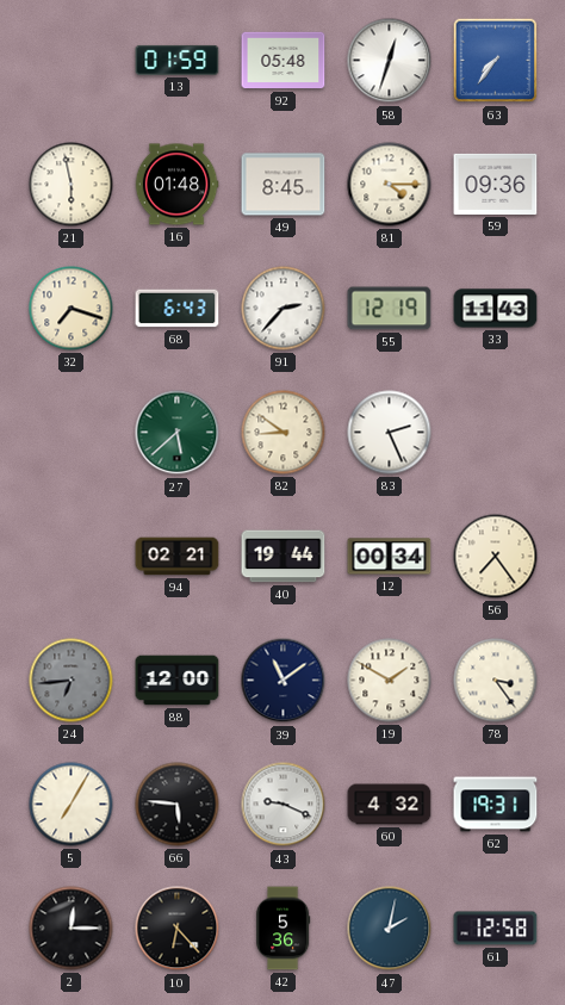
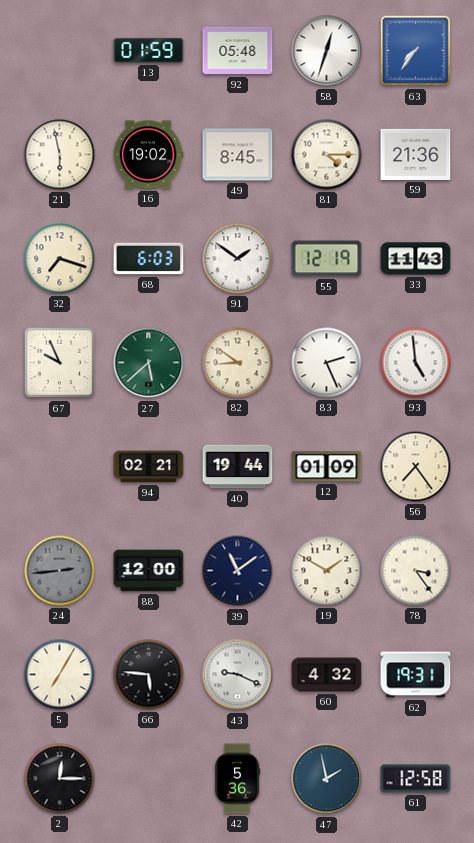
16: 01:48 -> 19:02
59: 09:36 -> 21:36
68: 6:43 -> 6:03
91: 2:37 -> 1:51
67: none -> 9:56
93: none -> 4:59
12: 00:34 -> 01:09
24: 6:44 -> 2:44
10: 6:23 -> none
47: 2:02 -> 1:58
